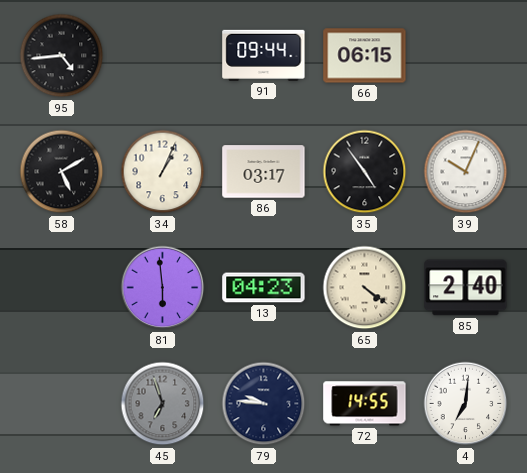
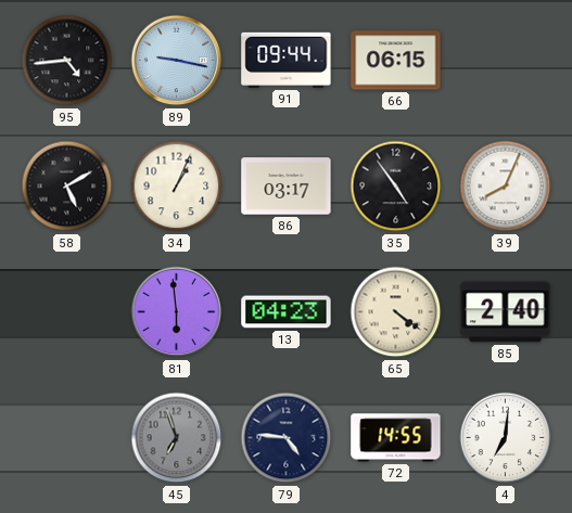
89: none -> 9:17
39: 10:04 -> 8:04
79: 9:46 -> 4:46
